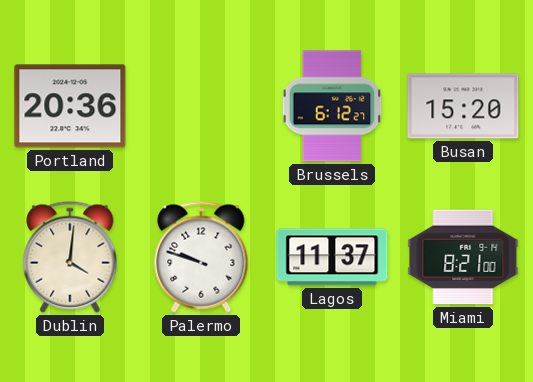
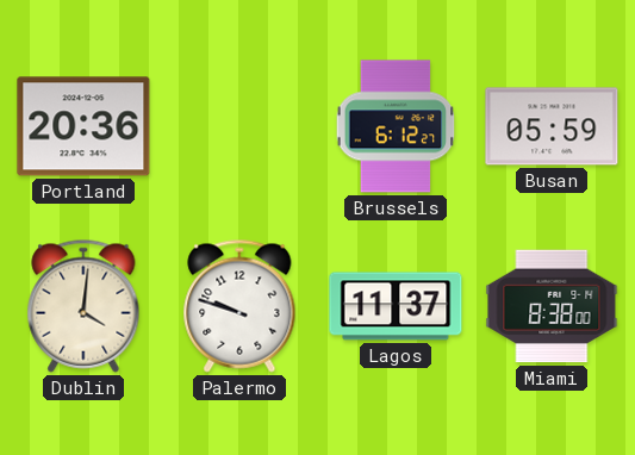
Busan: 15:20 -> 05:59
Miami: 8:21 -> 8:38
